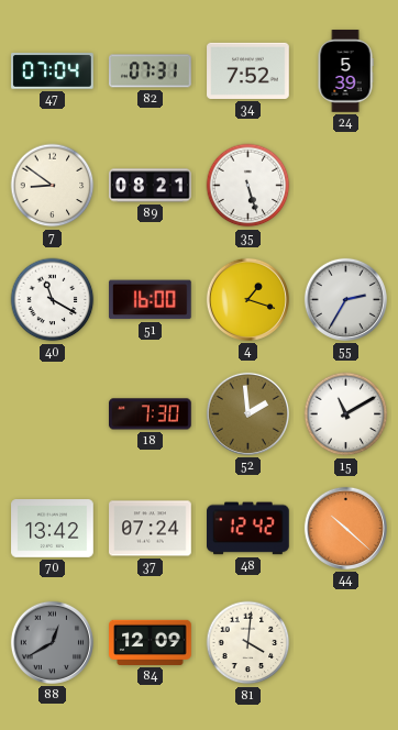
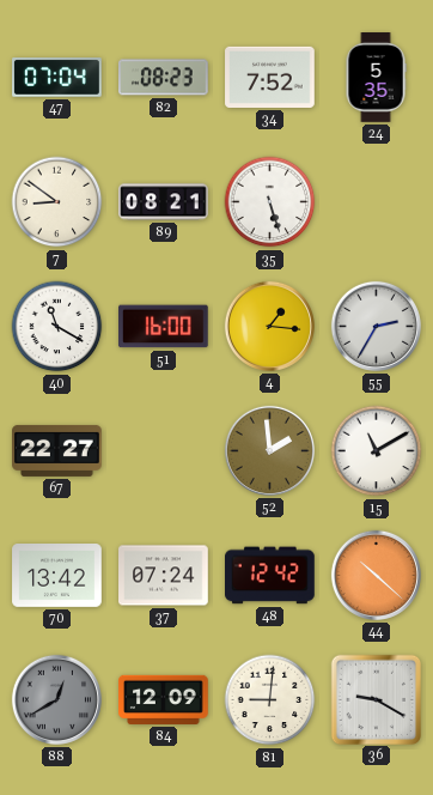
82: 07:31 -> 08:23
24: 5:39 -> 5:35
4: 1:18 -> 1:16
67: none -> 22:27
18: 7:30 -> none
81: 4:01 -> 9:01
36: none -> 9:20
